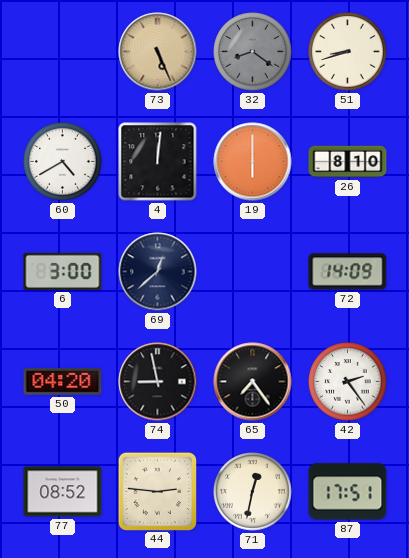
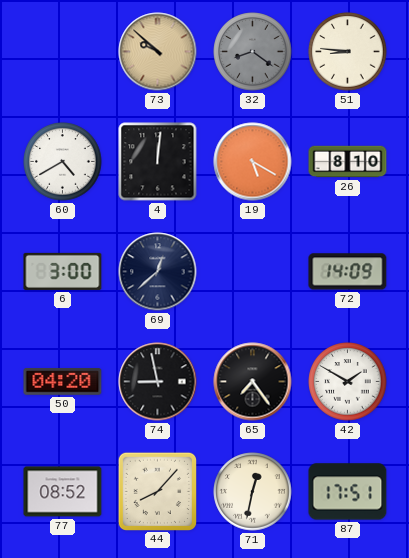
73: 5:26 -> 9:52
51: 8:42 -> 8:46
19: 6:00 -> 5:20
42: 2:24 -> 1:50
44: 2:46 -> 8:07
